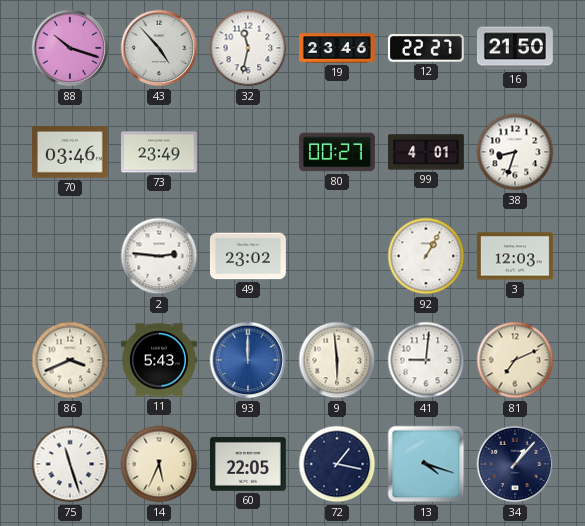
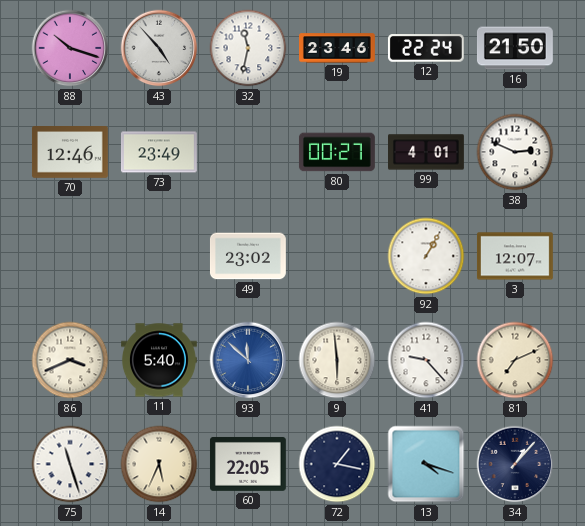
12: 22:27 -> 22:24
70: 03:46 -> 12:46
38: 8:33 -> 2:49
2: 2:46 -> none
3: 12:03 -> 12:07
11: 5:43 -> 5:40
93: 12:00 -> 11:52
41: 9:01 -> 9:23
